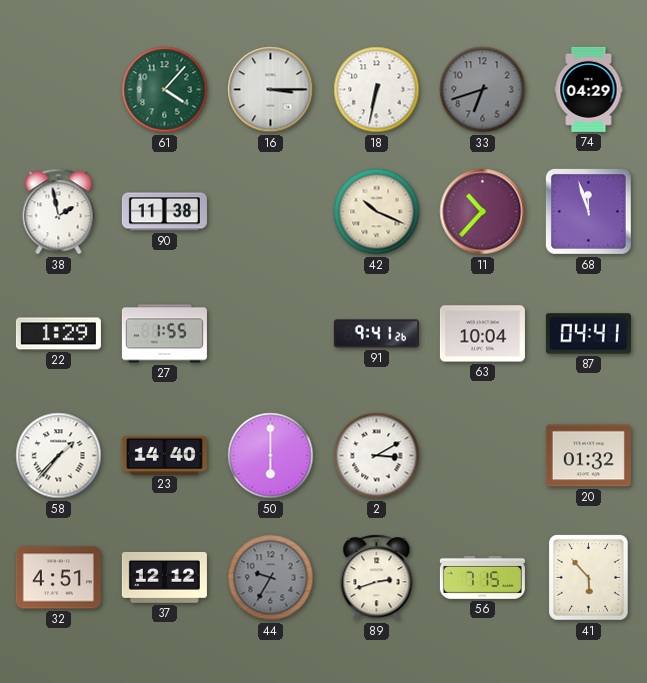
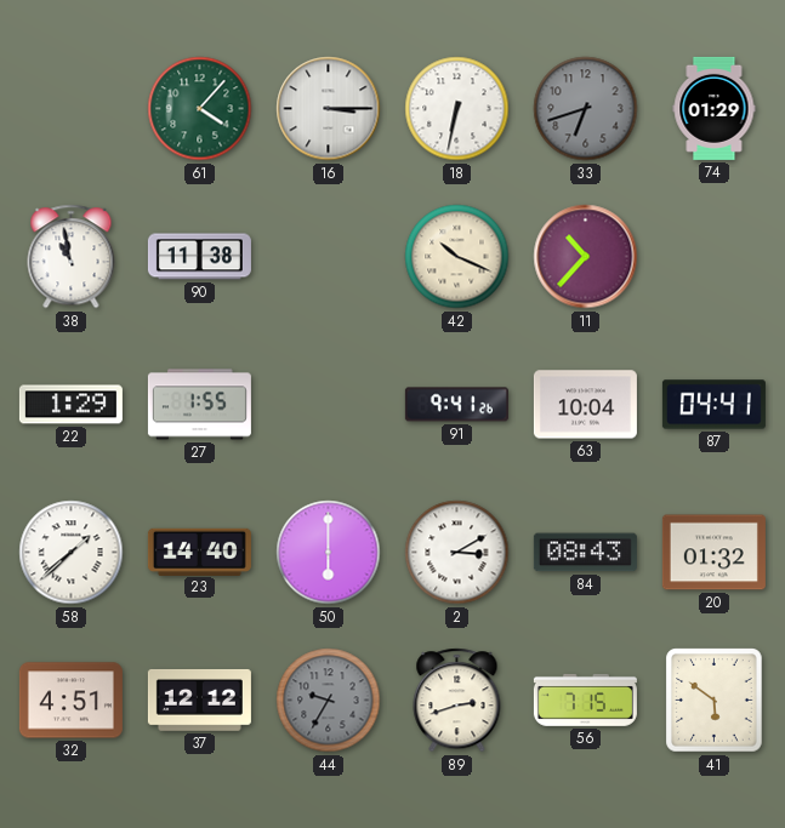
74: 04:29 -> 01:29
38: 1:58 -> 10:58
68: 11:57 -> none
58: 1:37 -> 1:38
84: none -> 08:43
41: 5:53 -> 5:51
